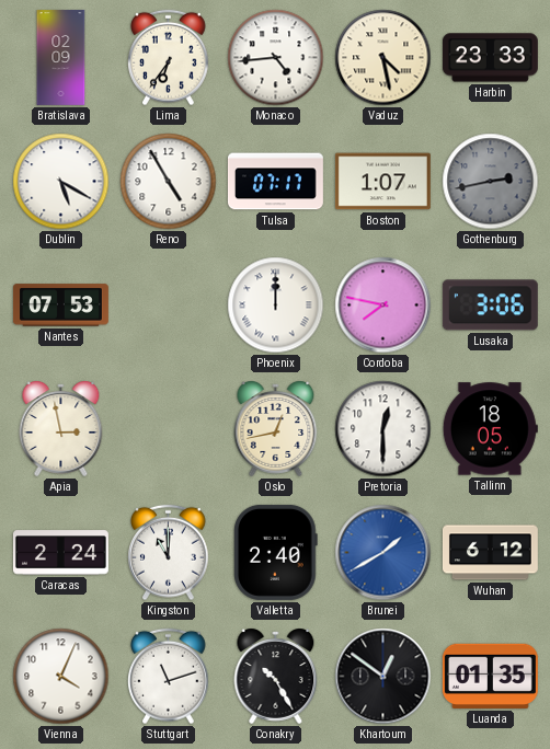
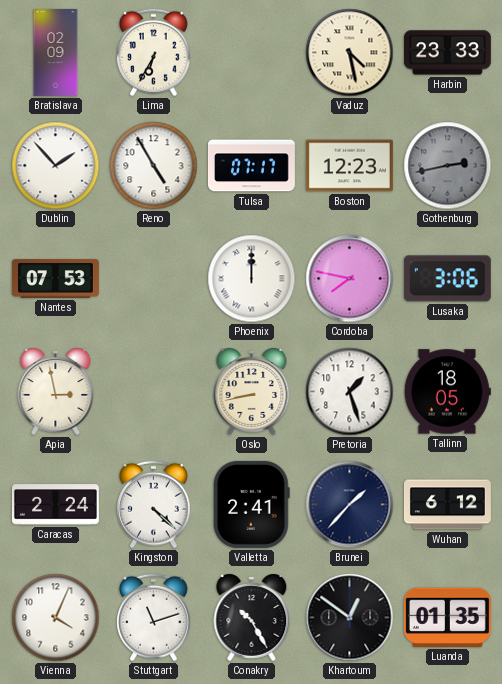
Lima: 6:36 -> 6:35
Monaco: 4:44 -> none
Dublin: 5:20 -> 1:53
Boston: 1:07 -> 12:23
Oslo: 12:43 -> 8:43
Pretoria: 12:30 -> 1:27
Kingston: 11:00 -> 4:22
Valletta: 2:40 -> 2:41
Brunei: 1:40 -> 1:37
Brunei dial: blue -> navy
